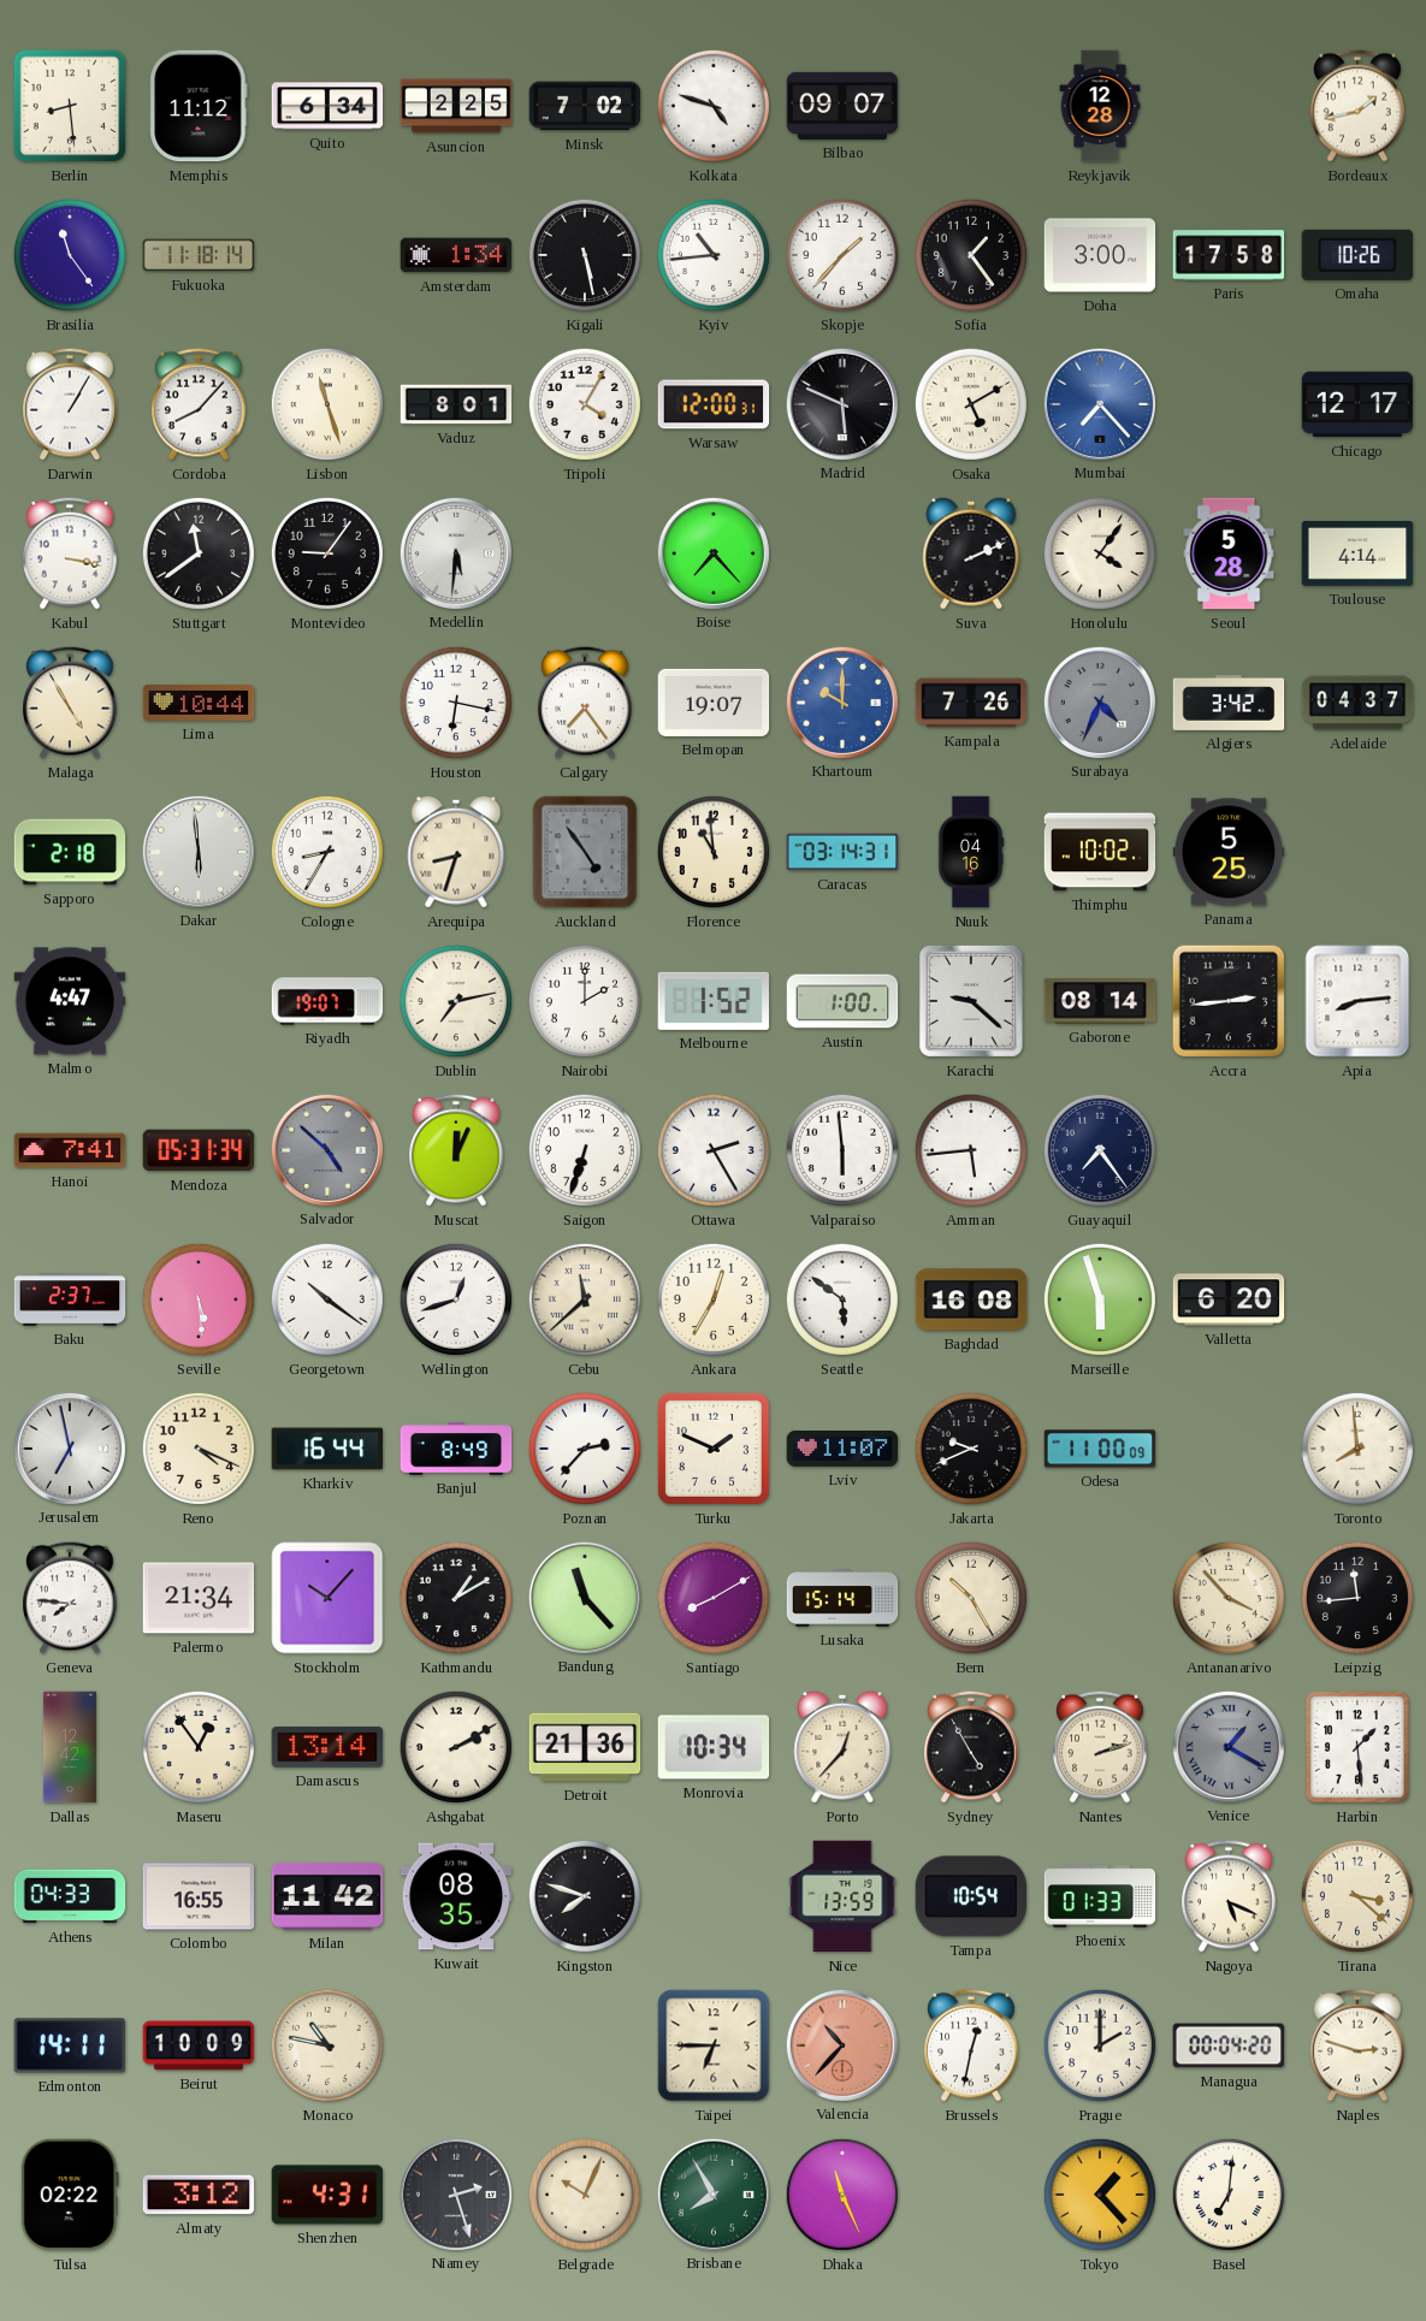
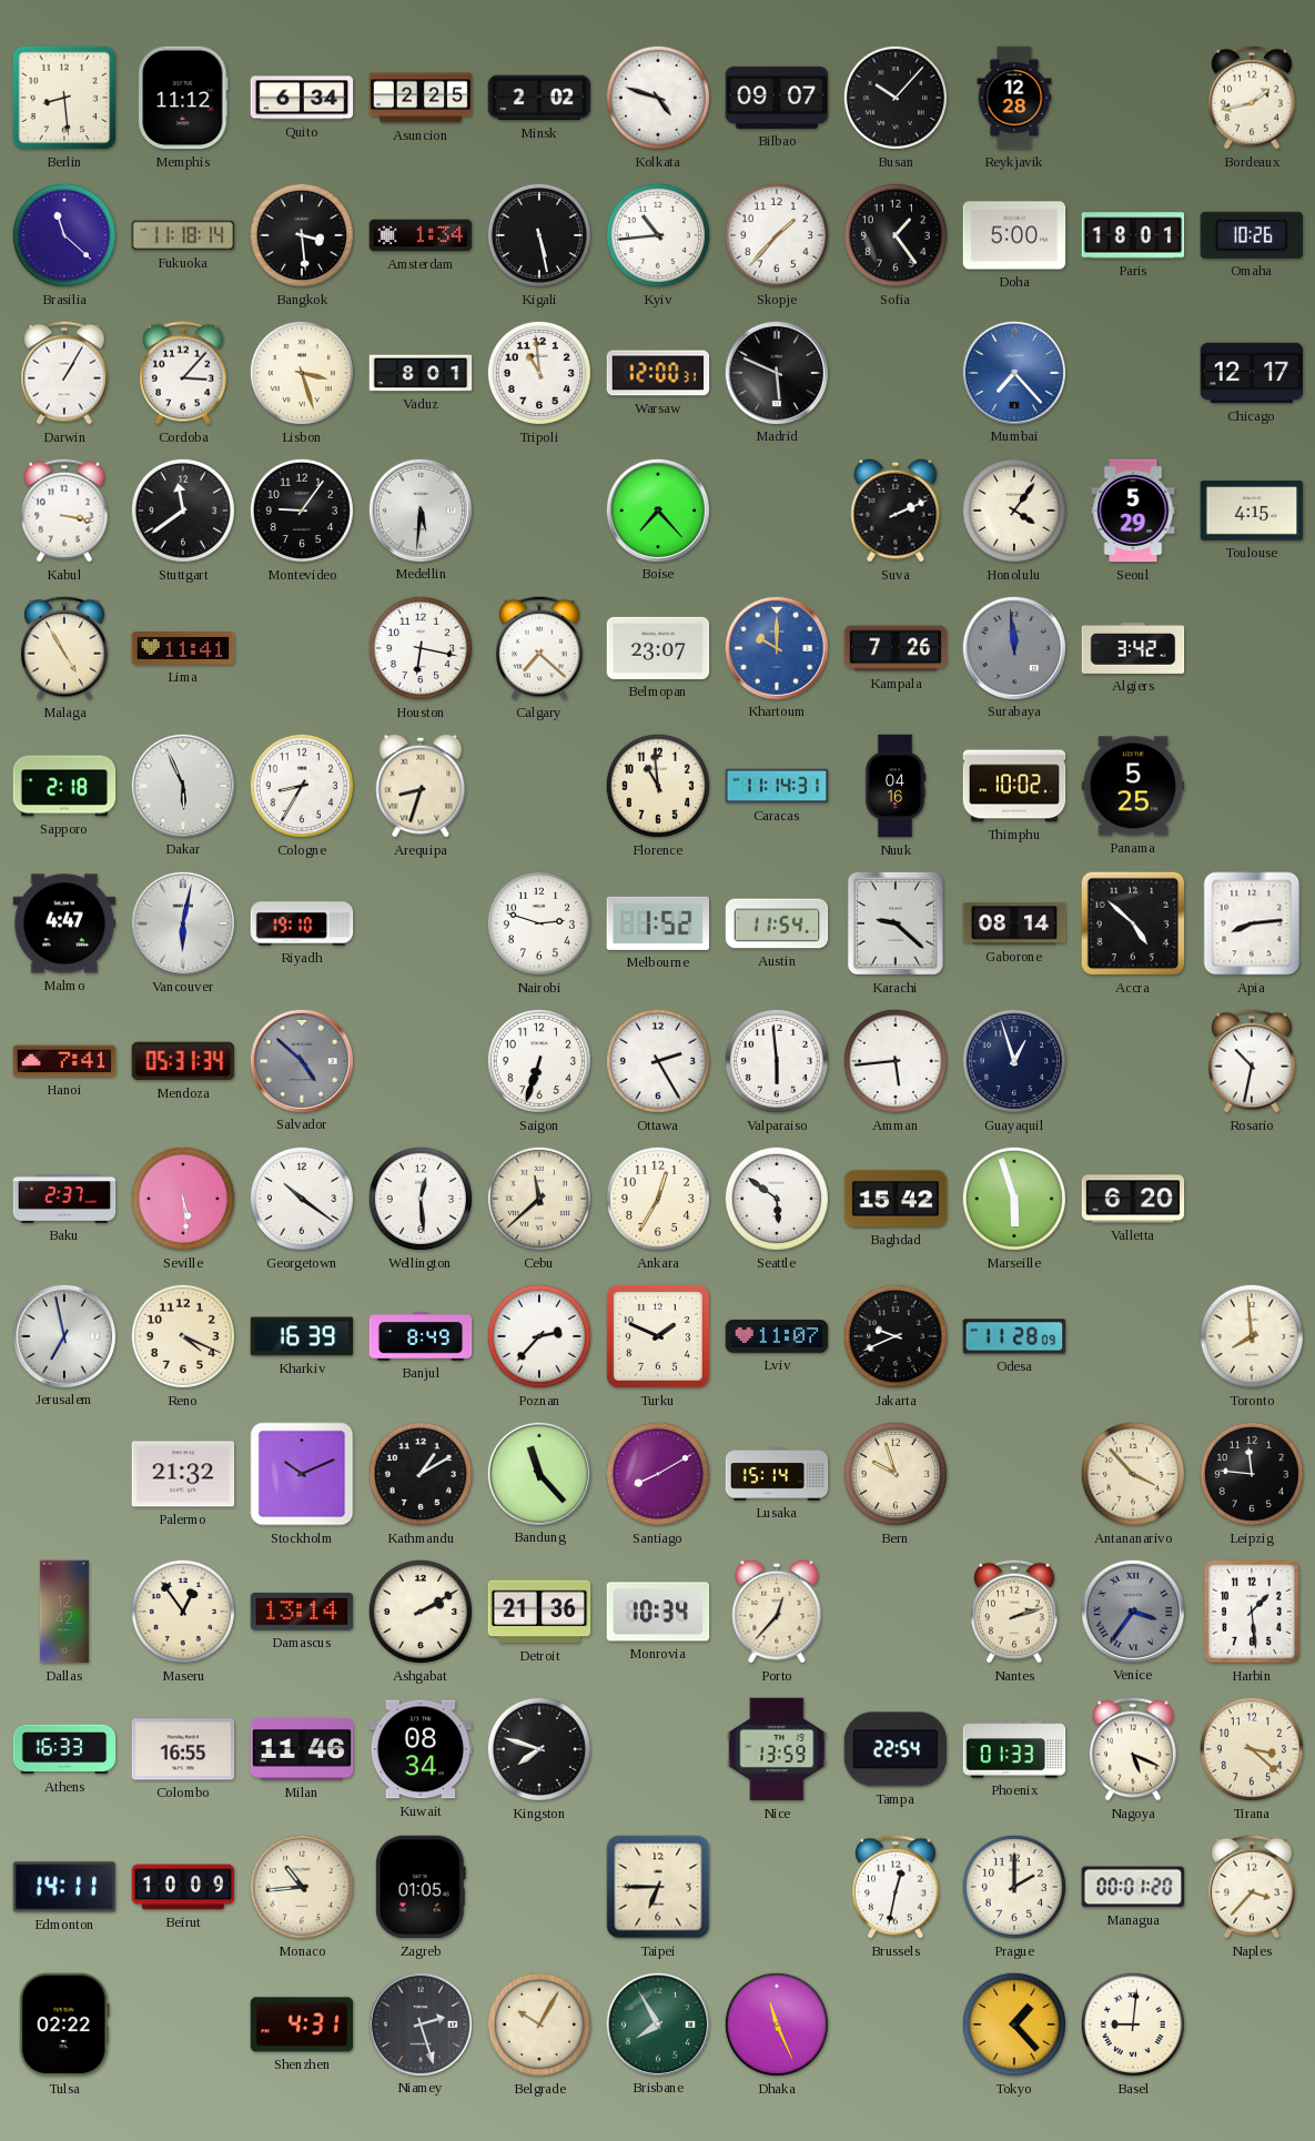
Minsk: 7:02 -> 2:02
Busan: none -> 10:07
Brasilia: 11:24 -> 11:22
Bangkok: none -> 3:29
Doha: 3:00 -> 5:00
Paris: 17:58 -> 18:01
Cordoba: 8:07 -> 3:07
Lisbon: 11:27 -> 3:27
Tripoli: 4:05 -> 10:59
Osaka: 5:10 -> none
Seoul: 5:28 -> 5:29
Toulouse: 4:14 -> 4:15
Lima: 10:44 -> 11:41
Calgary: 7:24 -> 7:22
Belmopan: 19:07 -> 23:07
Surabaya: 4:34 -> 11:59
Adelaide: 04:37 -> none
Dakar: 5:59 -> 5:56
Auckland: 4:54 -> none
Caracas: 03:14 -> 11:14
Vancouver: none -> 6:02
Riyadh: 19:07 -> 19:10
Dublin: 7:13 -> none
Nairobi: 2:00 -> 2:48
Austin: 1:00 -> 11:54
Accra: 2:44 -> 4:52
Muscat: 12:04 -> none
Guayaquil: 7:24 -> 12:57
Rosario: none -> 10:32
Wellington: 12:42 -> 12:29
Baghdad: 16:08 -> 15:42
Kharkiv: 16:44 -> 16:39
Odesa: 11:00 -> 11:28
Geneva: 7:46 -> none
Palermo: 21:34 -> 21:32
Stockholm: 10:07 -> 10:11
Bern: 10:25 -> 9:57
Leipzig: 11:44 -> 11:46
Sydney: 4:55 -> none
Venice: 1:20 -> 3:36
Athens: 04:33 -> 16:33
Milan: 11:42 -> 11:46
Kuwait: 08:35 -> 08:34
Tampa: 10:54 -> 22:54
Monaco: 10:47 -> 10:44
Zagreb: none -> 01:05
Valencia: 10:37 -> none
Managua: 00:04 -> 00:01
Naples: 2:48 -> 3:37
Almaty: 3:12 -> none
Belgrade: 10:04 -> 10:05
Basel: 7:01 -> 9:01
